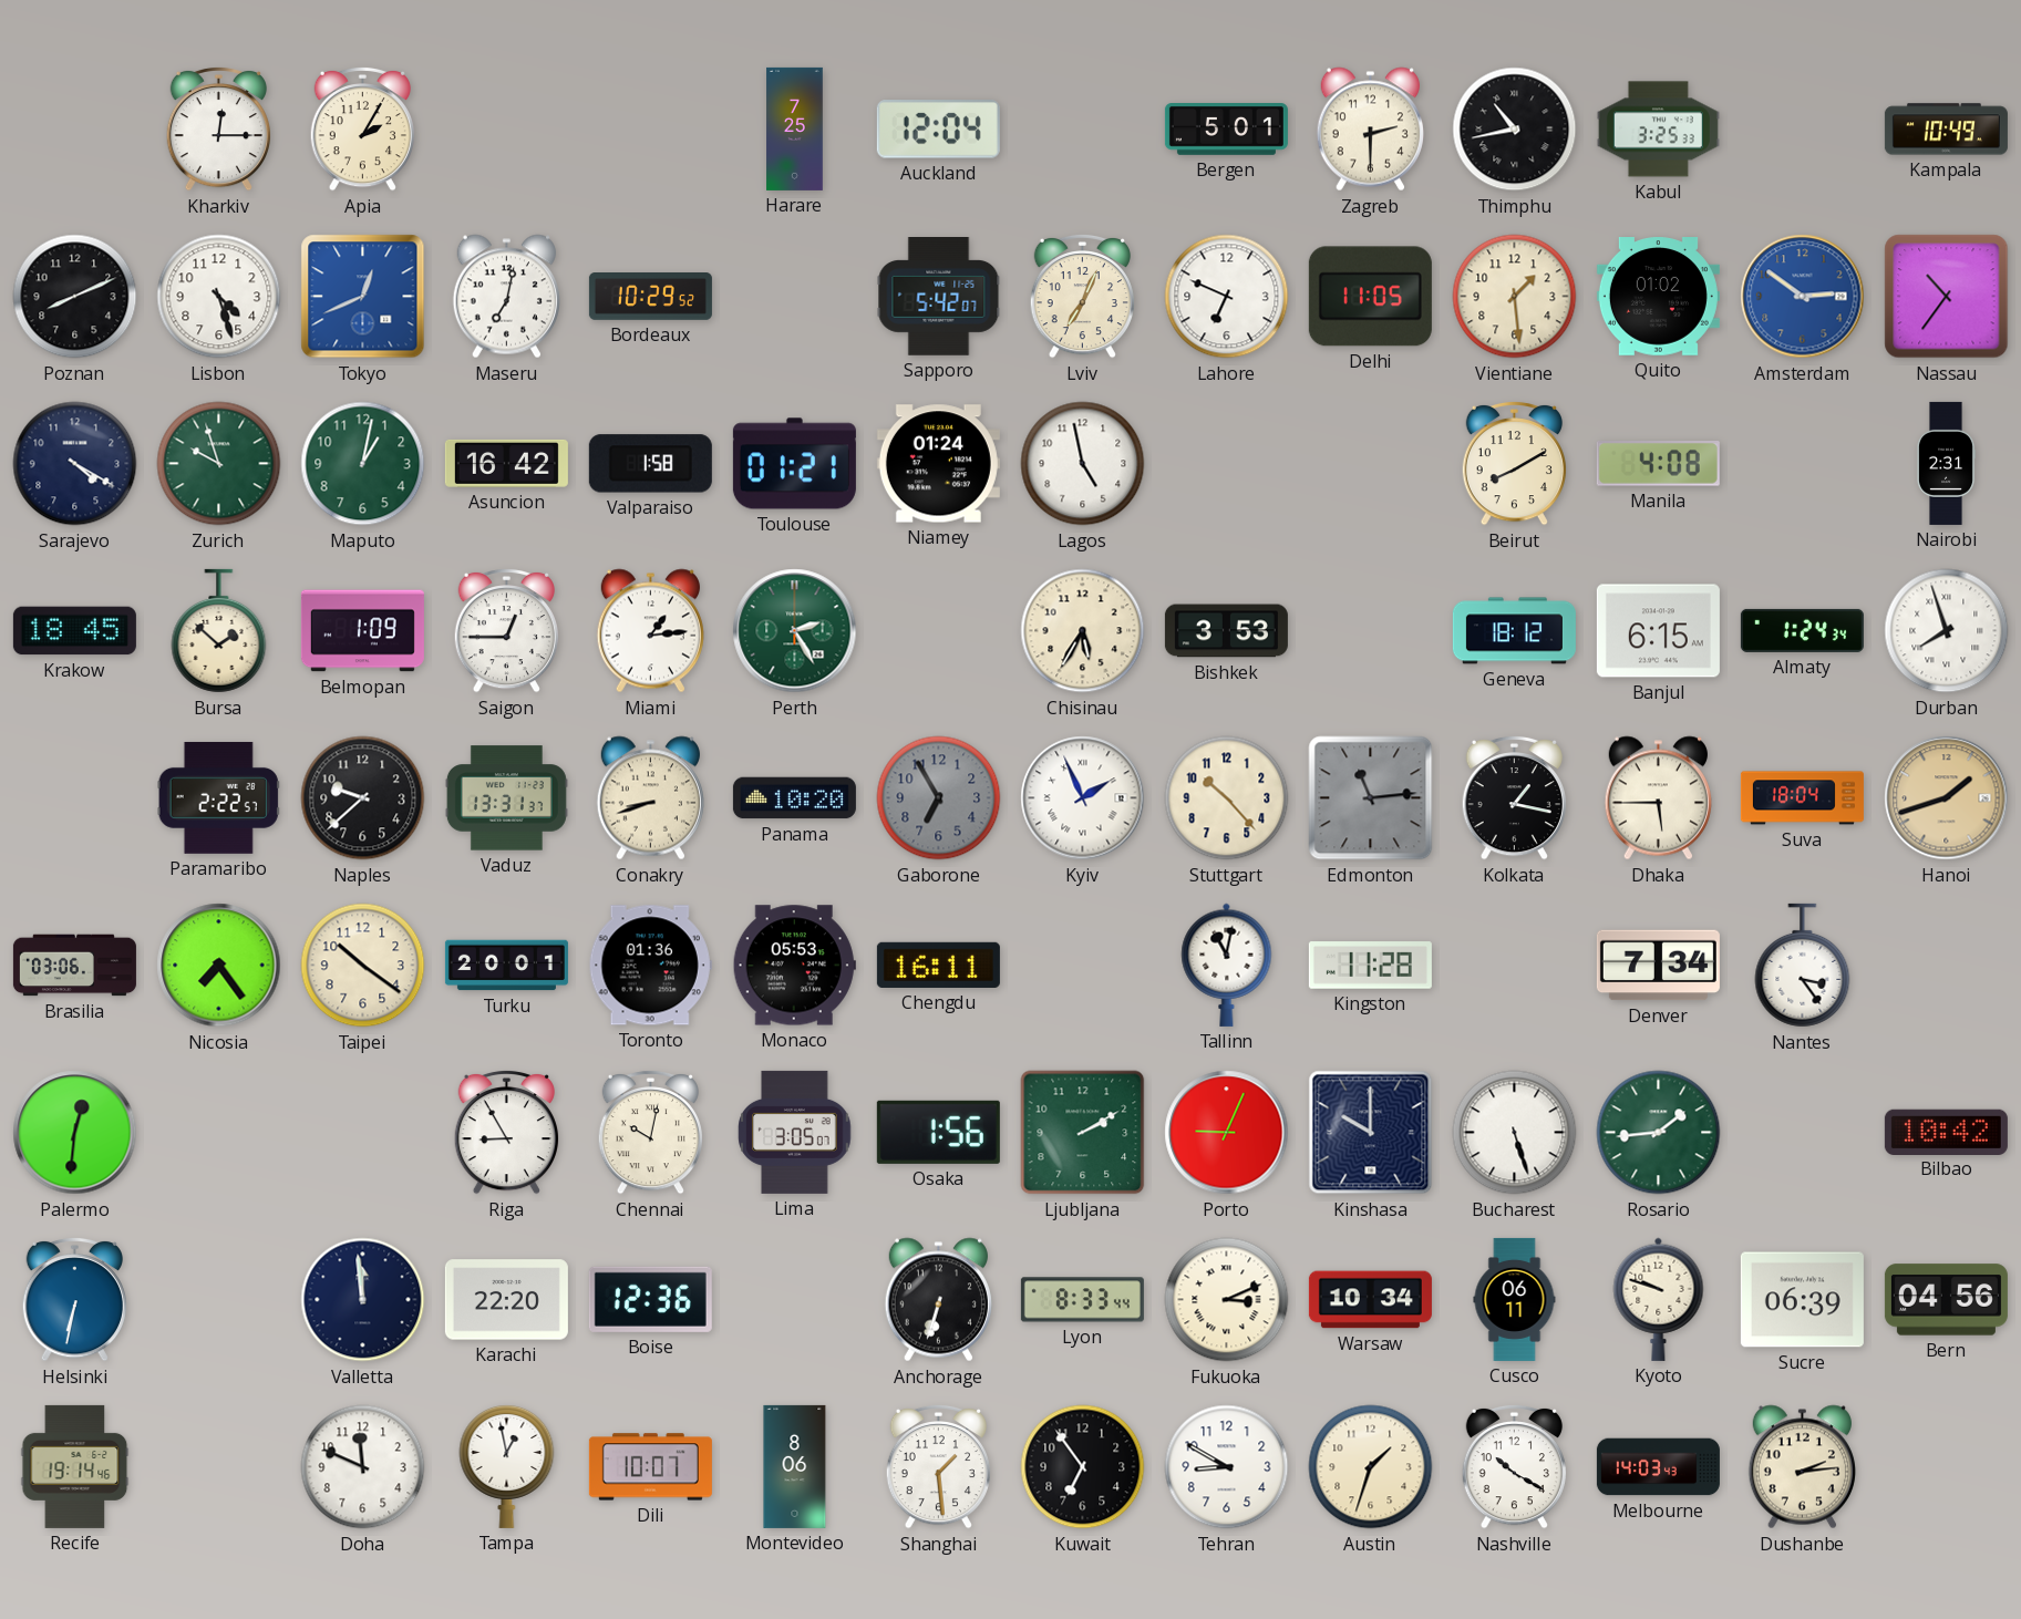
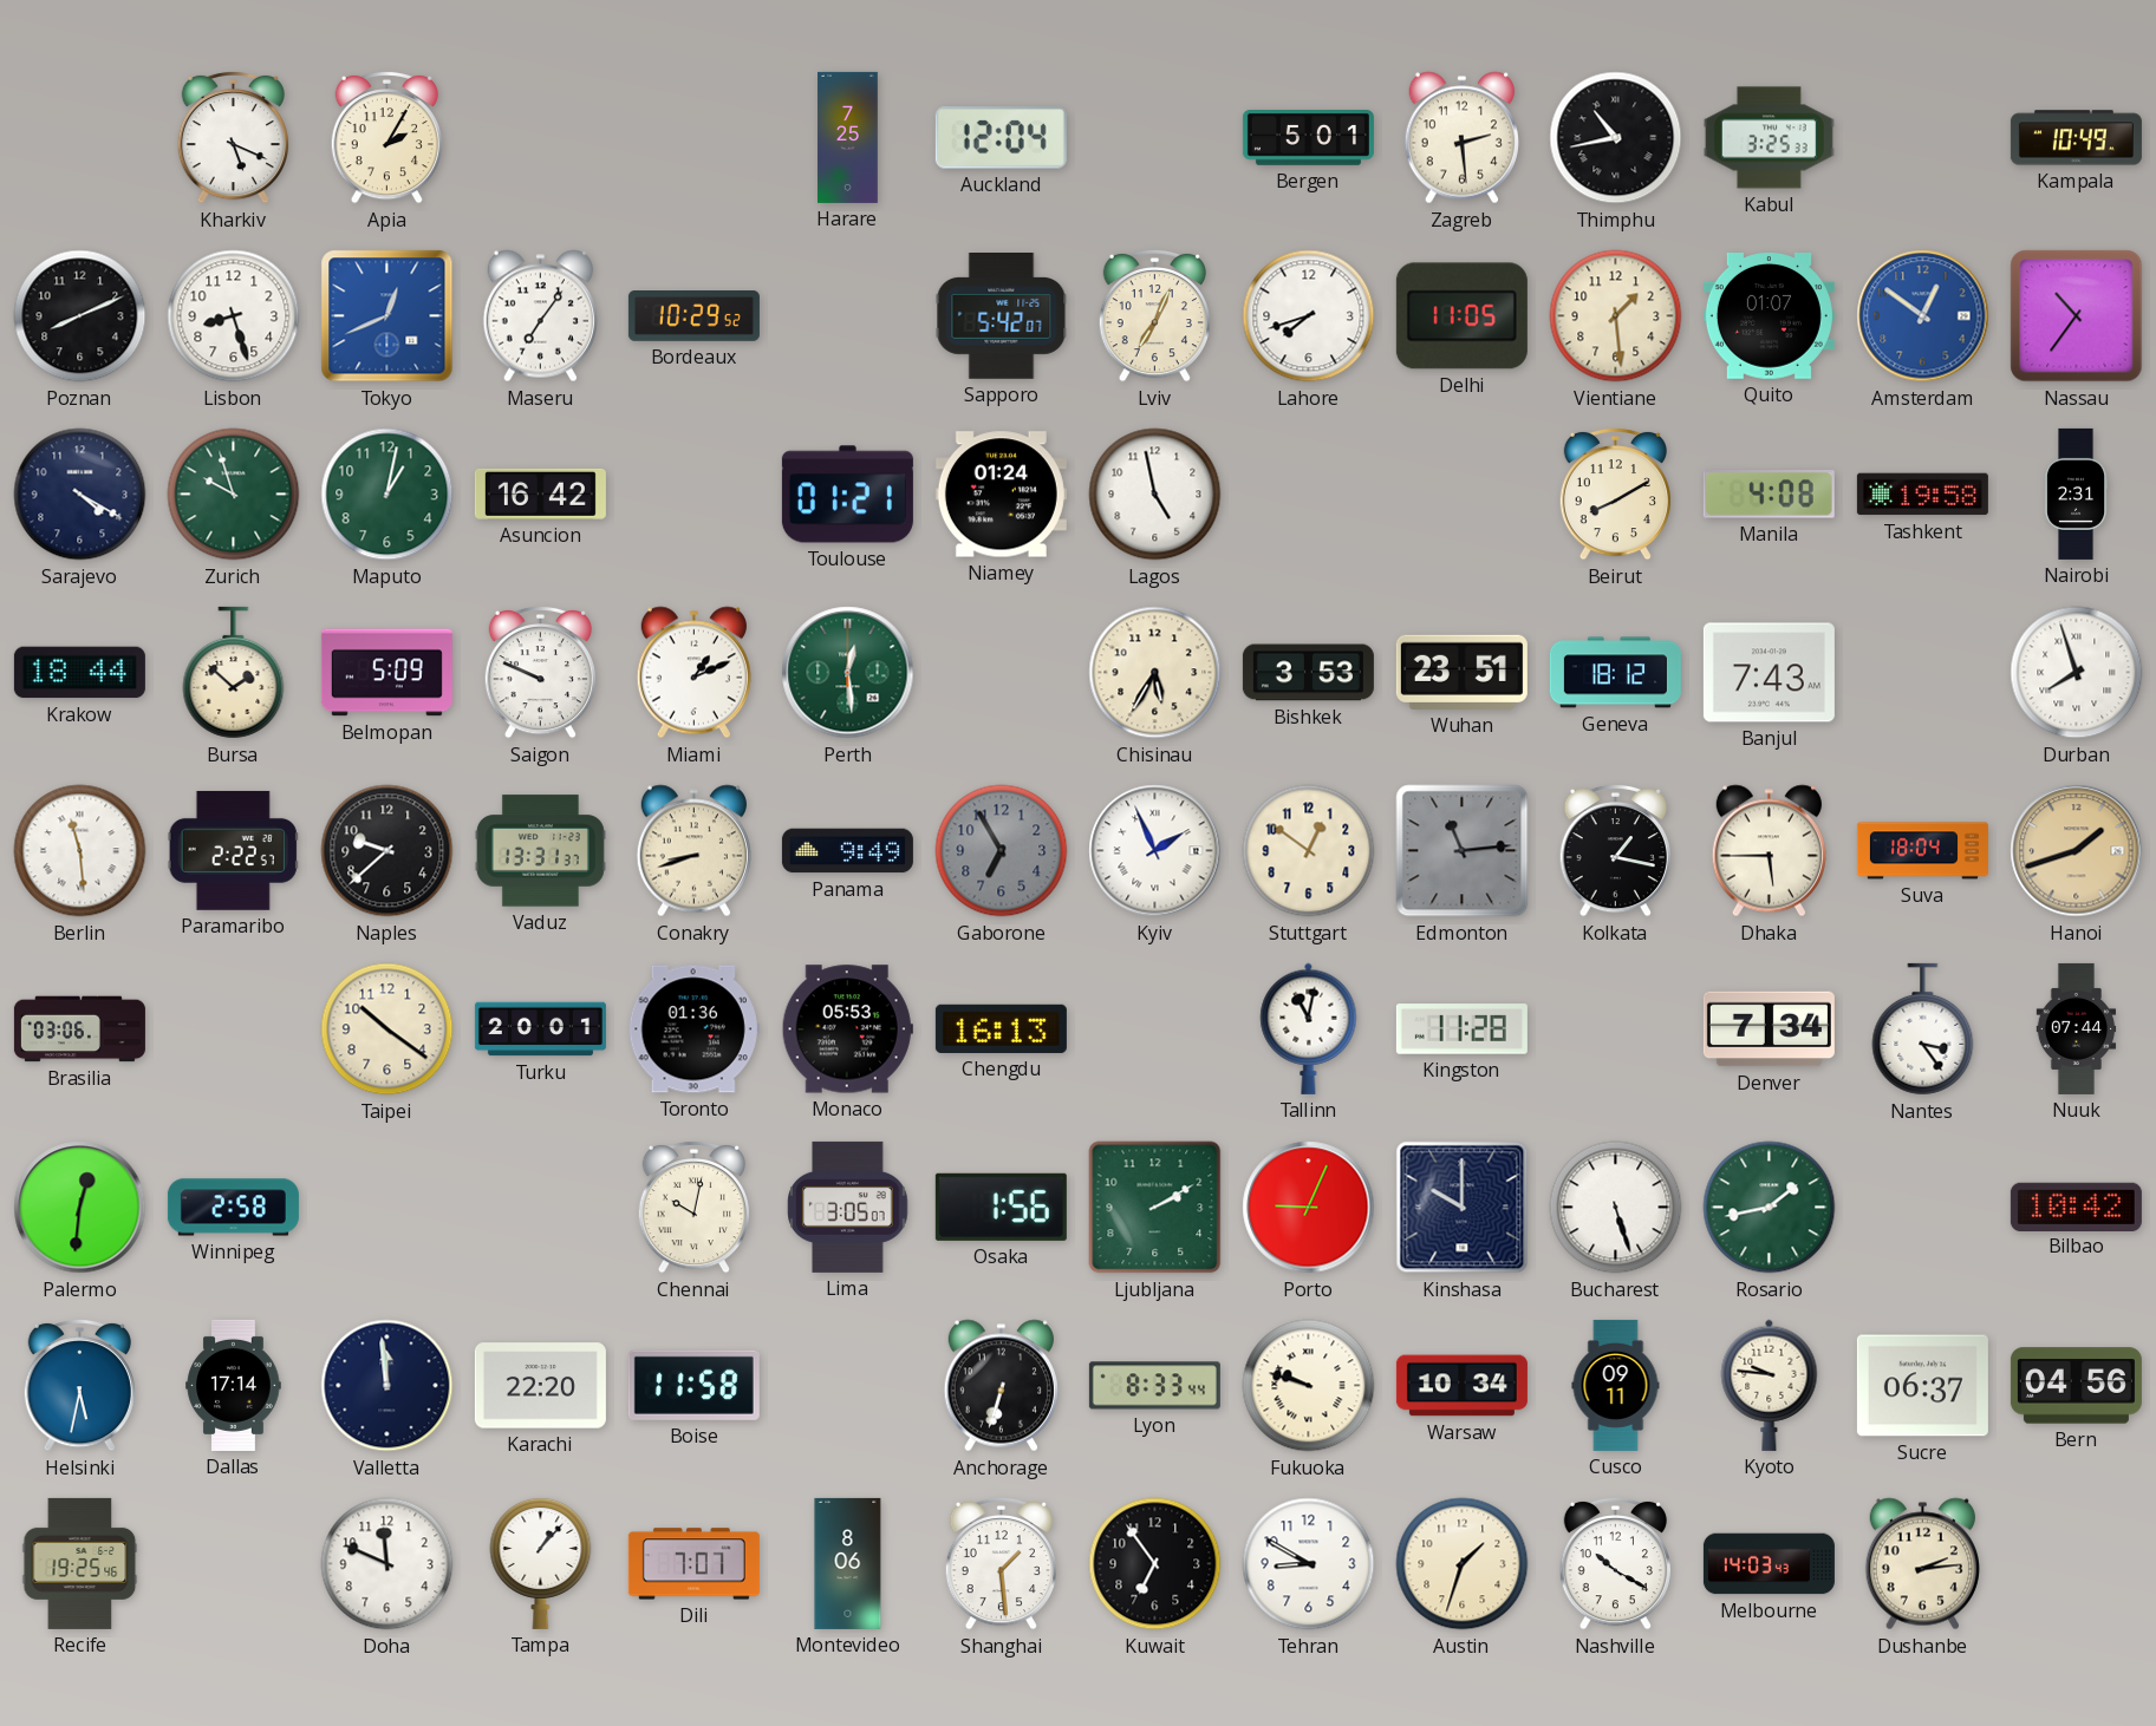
Kharkiv: 12:15 -> 5:19
Zagreb: 2:30 -> 2:29
Lisbon: 4:27 -> 8:27
Maseru: 7:02 -> 7:06
Lahore: 6:49 -> 7:42
Quito: 01:02 -> 01:07
Amsterdam: 2:51 -> 12:51
Valparaiso: 1:58 -> none
Tashkent: none -> 19:58
Krakow: 18:45 -> 18:44
Belmopan: 1:09 -> 5:09
Saigon: 12:45 -> 9:49
Miami: 1:14 -> 1:11
Perth: 2:25 -> 12:29
Wuhan: none -> 23:51
Banjul: 6:15 -> 7:43
Almaty: 1:24 -> none
Berlin: none -> 11:29
Panama: 10:20 -> 9:49
Stuttgart: 10:23 -> 12:51
Nicosia: 7:24 -> none
Chengdu: 16:11 -> 16:13
Nuuk: none -> 07:44
Winnipeg: none -> 2:58
Riga: 8:55 -> none
Rosario: 1:44 -> 1:43
Helsinki: 6:32 -> 5:32
Dallas: none -> 17:14
Boise: 12:36 -> 11:58
Fukuoka: 3:11 -> 9:48
Cusco: 06:11 -> 09:11
Kyoto: 9:48 -> 9:46
Sucre: 06:39 -> 06:37
Recife: 19:14 -> 19:25
Tampa: 12:58 -> 1:07
Dili: 10:07 -> 7:07
